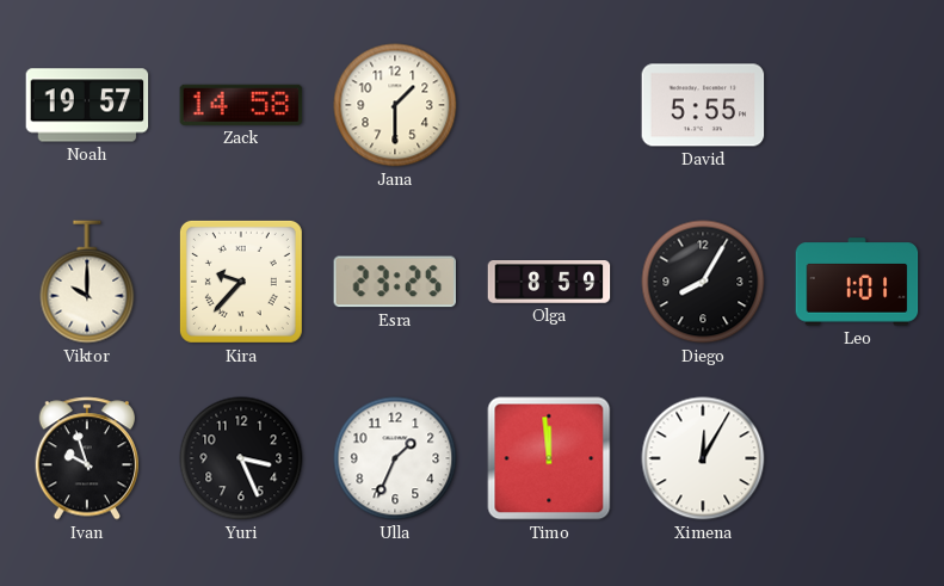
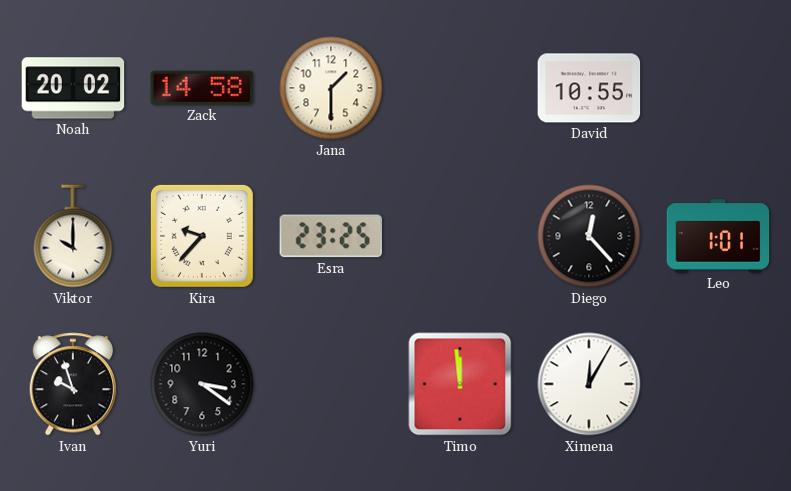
Noah: 19:57 -> 20:02
David: 5:55 -> 10:55
Olga: 8:59 -> none
Diego: 8:05 -> 12:23
Yuri: 3:26 -> 3:21
Ulla: 1:34 -> none
